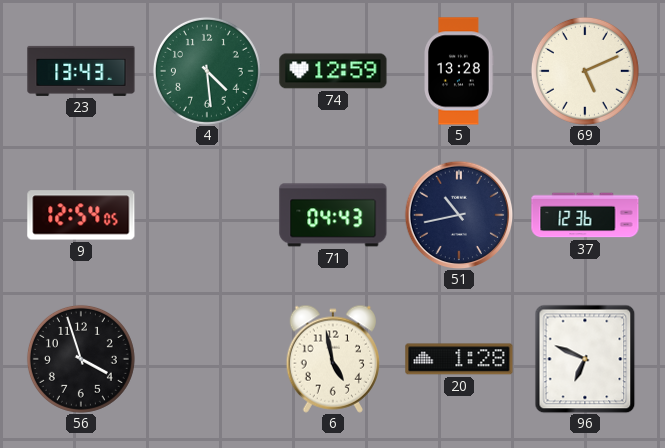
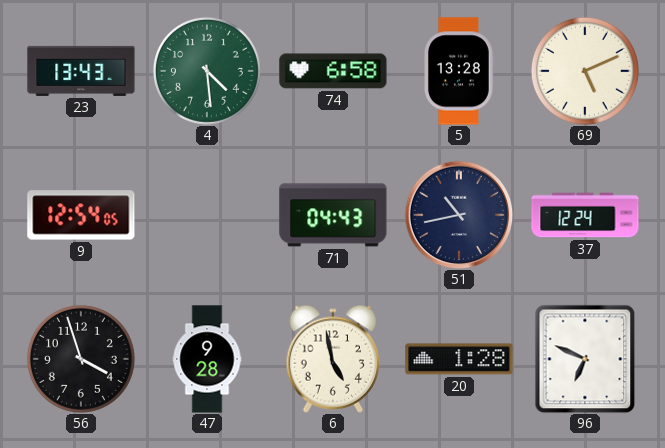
74: 12:59 -> 6:58
37: 12:36 -> 12:24
47: none -> 9:28
